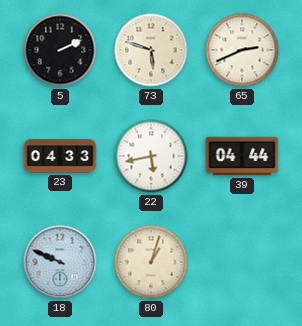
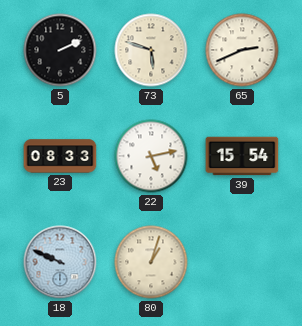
23: 04:33 -> 08:33
22: 5:43 -> 5:13
39: 04:44 -> 15:54
